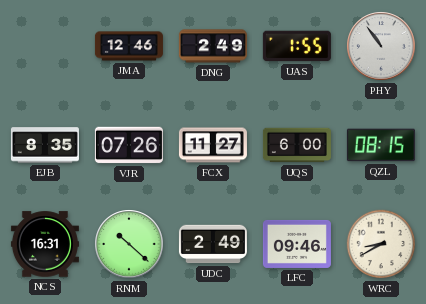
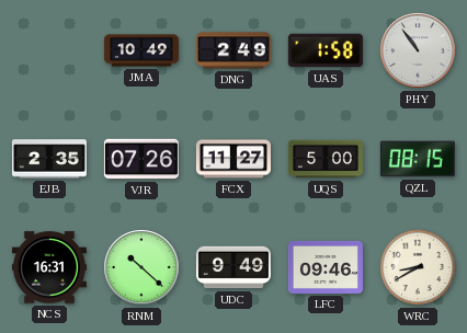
JMA: 12:46 -> 10:49
UAS: 1:55 -> 1:58
EJB: 8:35 -> 2:35
UQS: 6:00 -> 5:00
UDC: 2:49 -> 9:49
